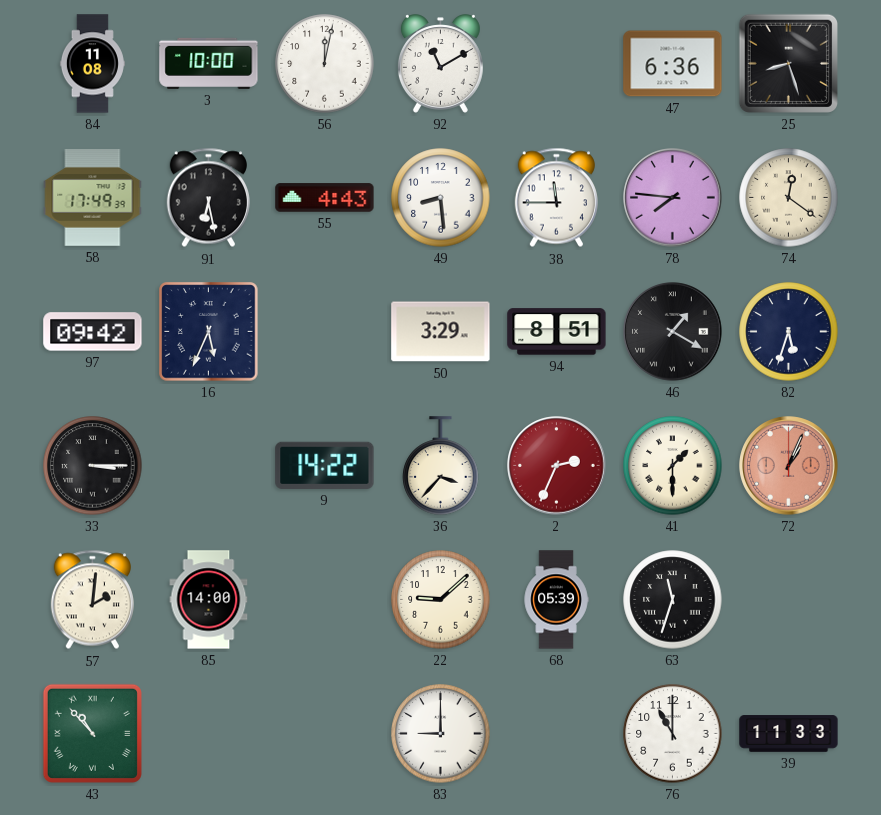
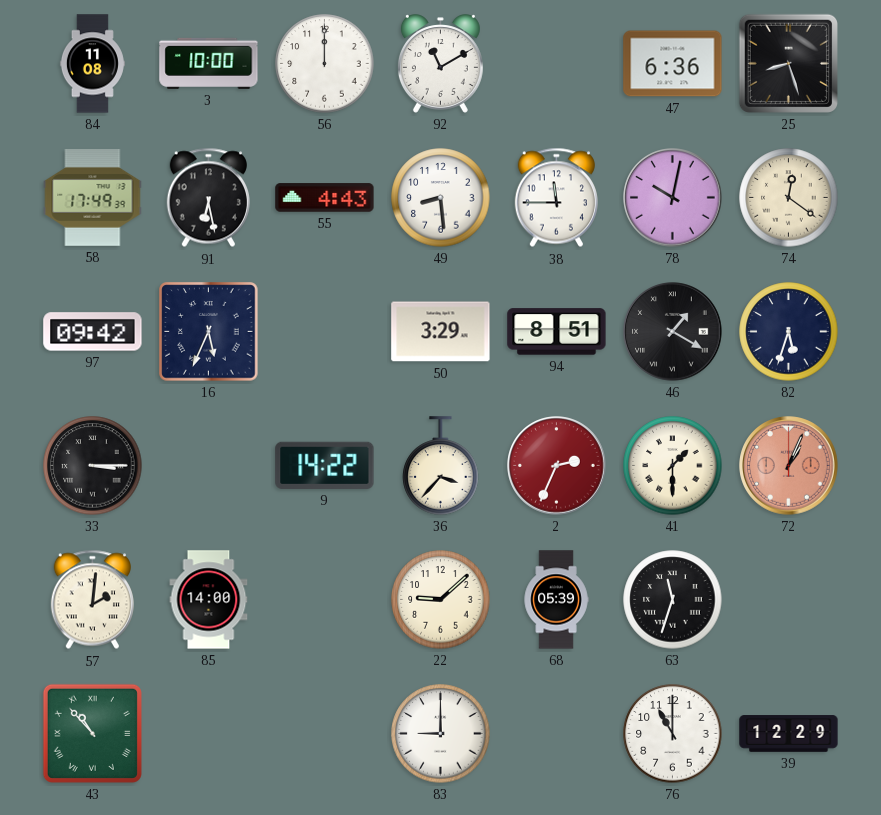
56: 12:02 -> 12:00
78: 7:46 -> 10:02
39: 11:33 -> 12:29
